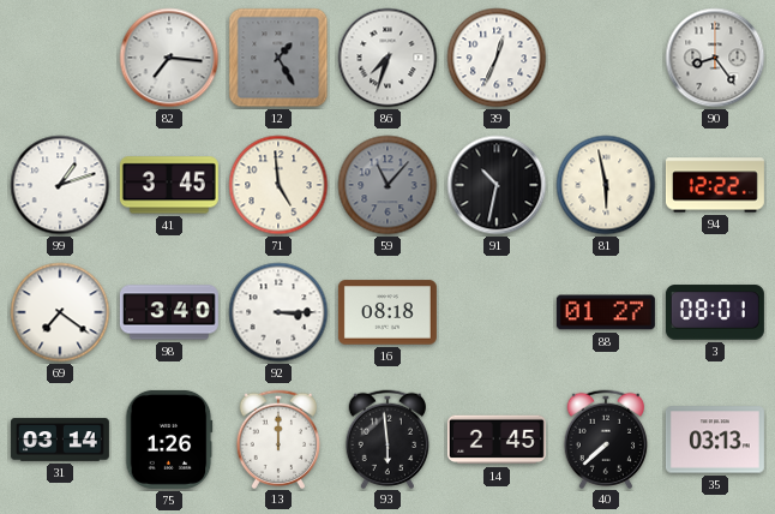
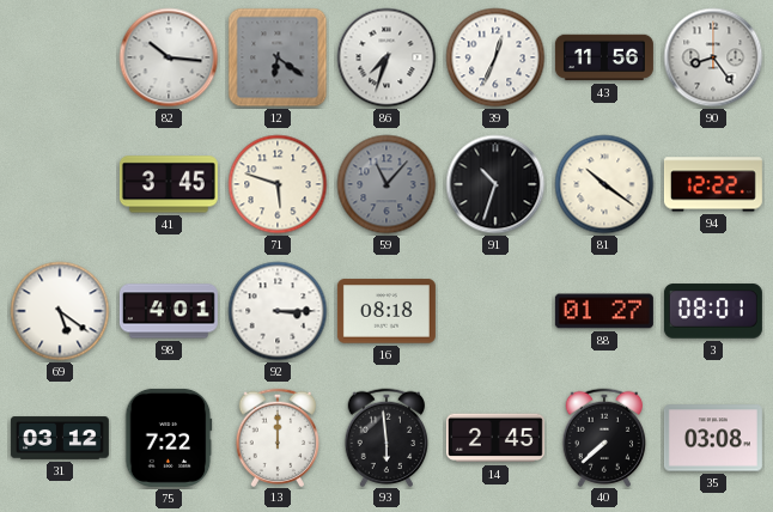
82: 7:16 -> 10:16
12: 1:25 -> 6:21
43: none -> 11:56
99: 1:12 -> none
71: 4:59 -> 5:48
91: 10:32 -> 10:33
81: 5:58 -> 10:21
69: 7:21 -> 5:21
98: 3:40 -> 4:01
31: 03:14 -> 03:12
75: 1:26 -> 7:22
35: 03:13 -> 03:08
